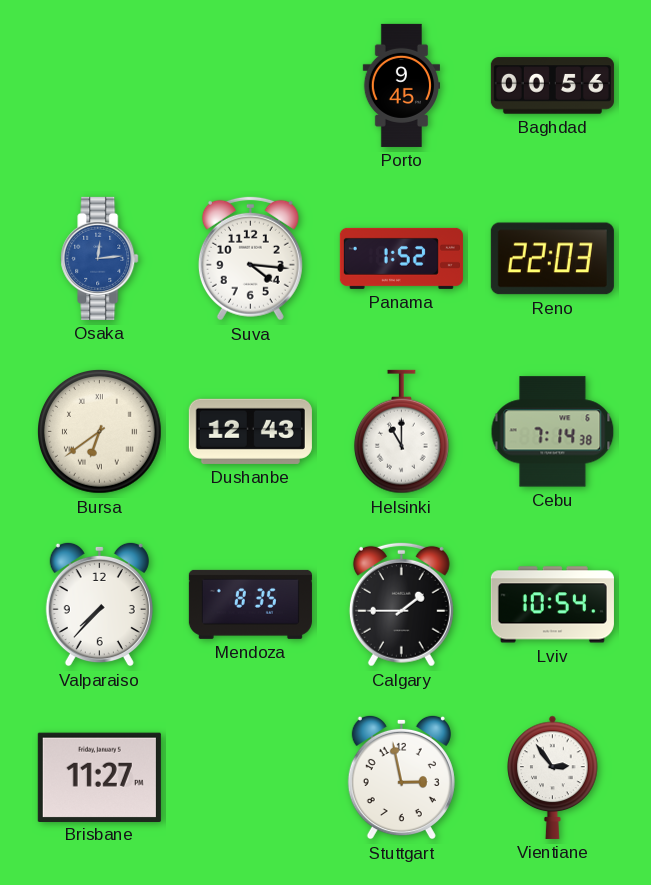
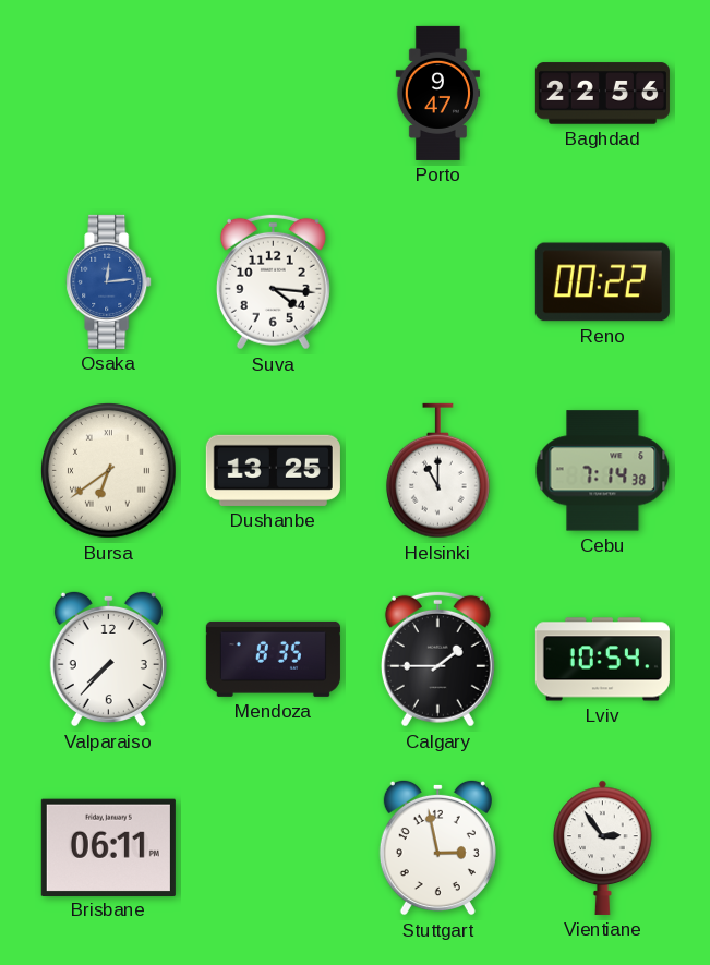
Porto: 9:45 -> 9:47
Baghdad: 00:56 -> 22:56
Panama: 1:52 -> none
Reno: 22:03 -> 00:22
Dushanbe: 12:43 -> 13:25
Brisbane: 11:27 -> 06:11
